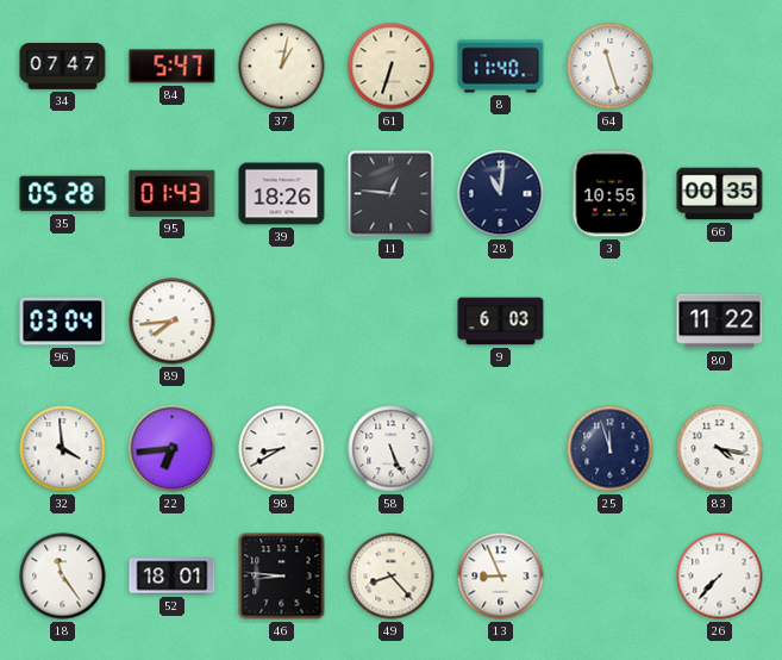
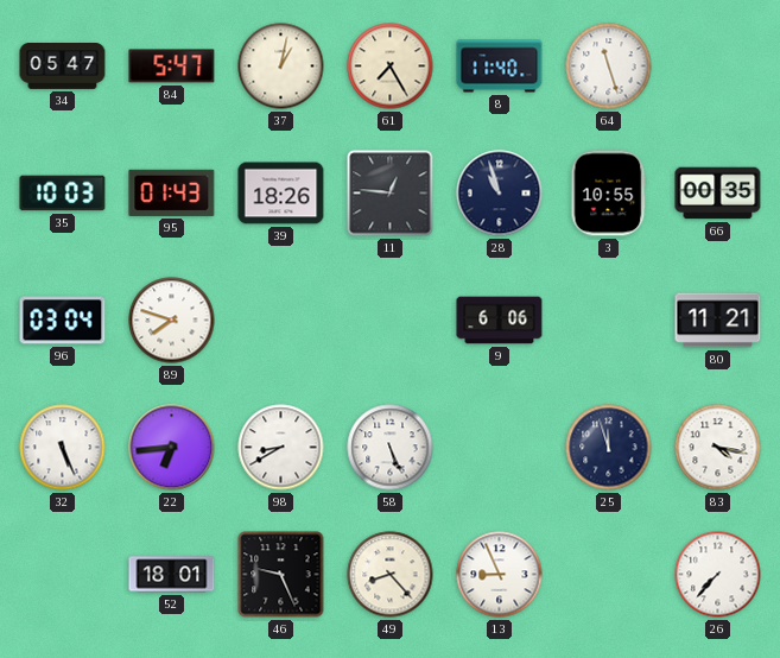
34: 07:47 -> 05:47
61: 6:33 -> 7:25
35: 05:28 -> 10:03
28: 11:01 -> 10:57
89: 7:44 -> 7:48
9: 6:03 -> 6:06
80: 11:22 -> 11:21
32: 3:59 -> 5:26
18: 11:24 -> none
46: 8:46 -> 9:26
